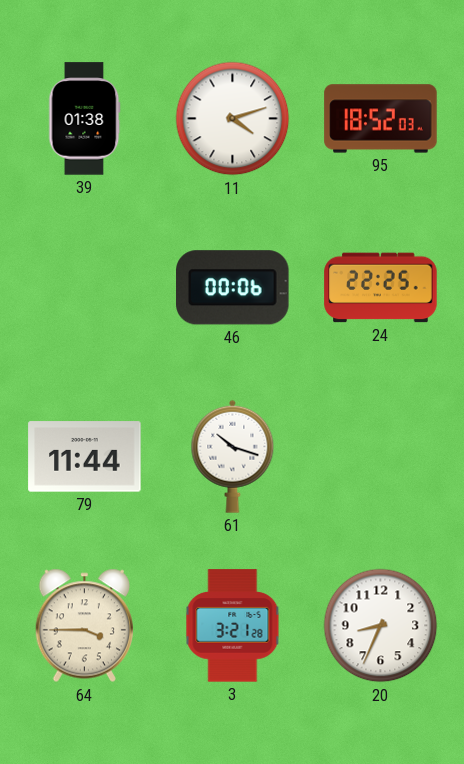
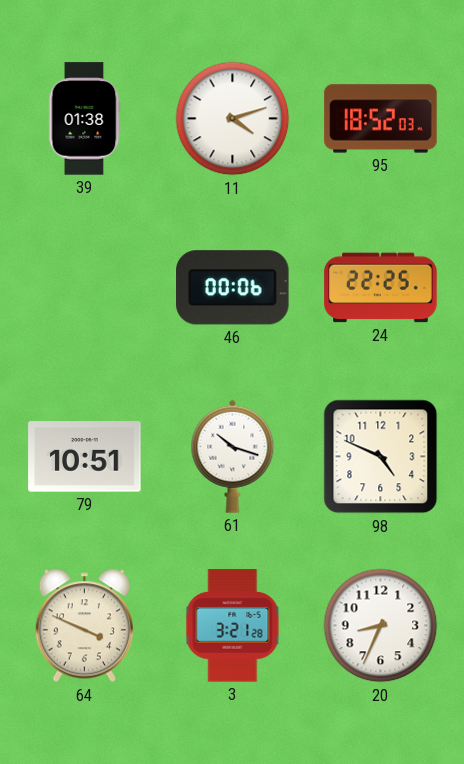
79: 11:44 -> 10:51
98: none -> 4:49
64: 3:45 -> 3:49
